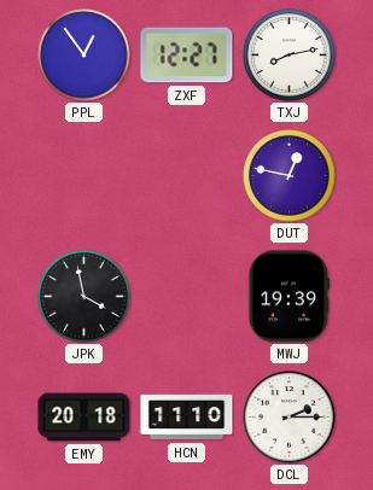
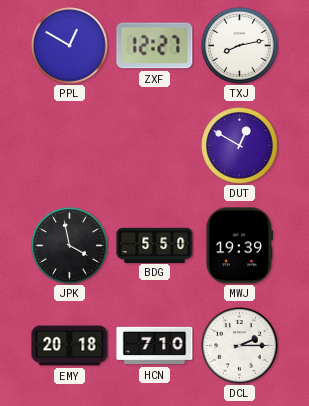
PPL: 12:54 -> 12:50
DUT: 12:47 -> 12:50
BDG: none -> 5:50
HCN: 11:10 -> 7:10
